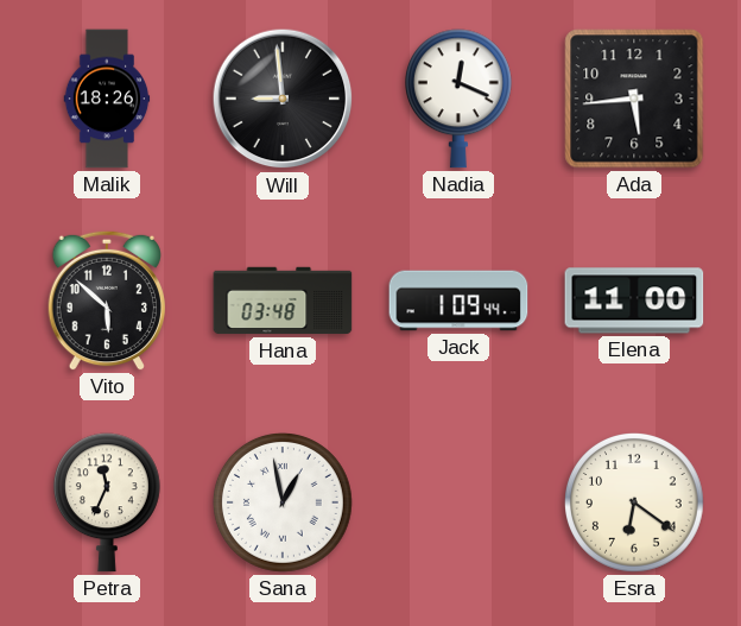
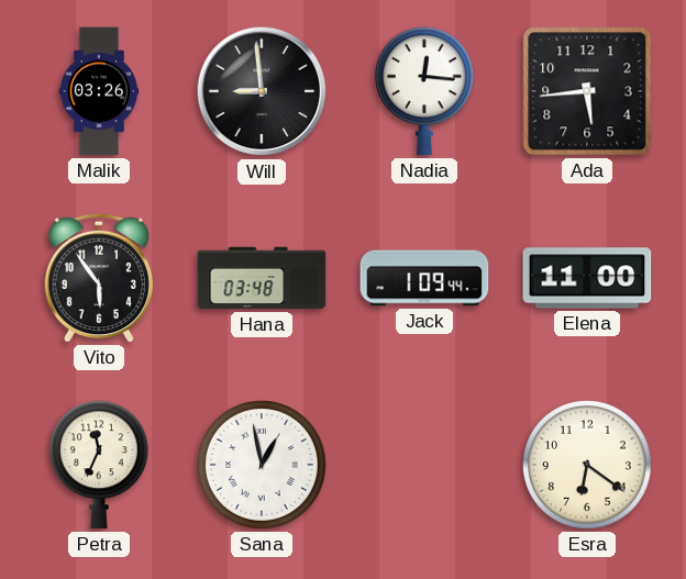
Malik: 18:26 -> 03:26
Nadia: 12:19 -> 12:16
Vito: 5:52 -> 5:54
